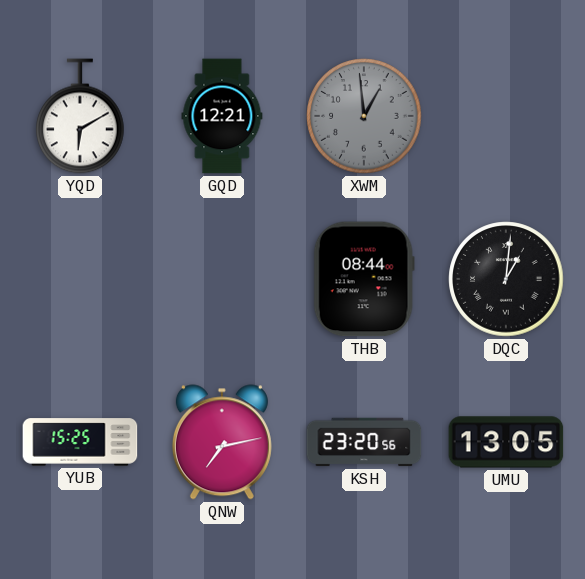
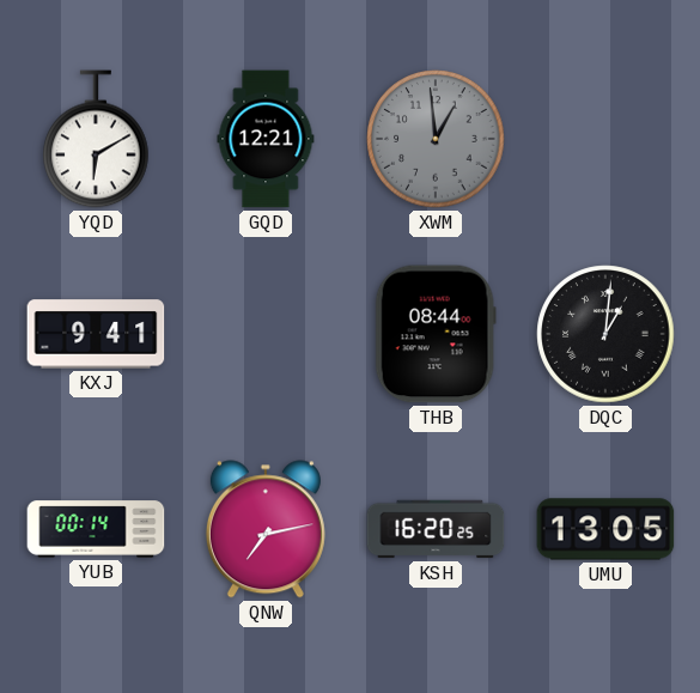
KXJ: none -> 9:41
YUB: 15:25 -> 00:14
KSH: 23:20 -> 16:20
